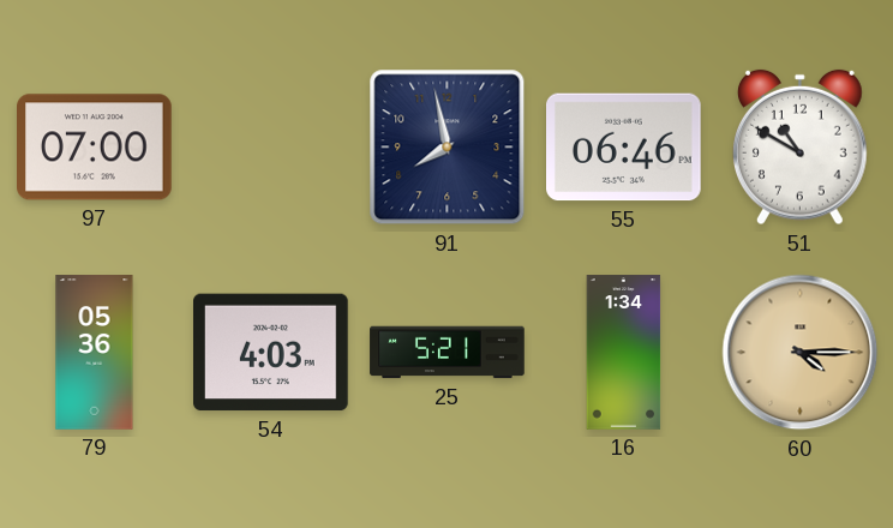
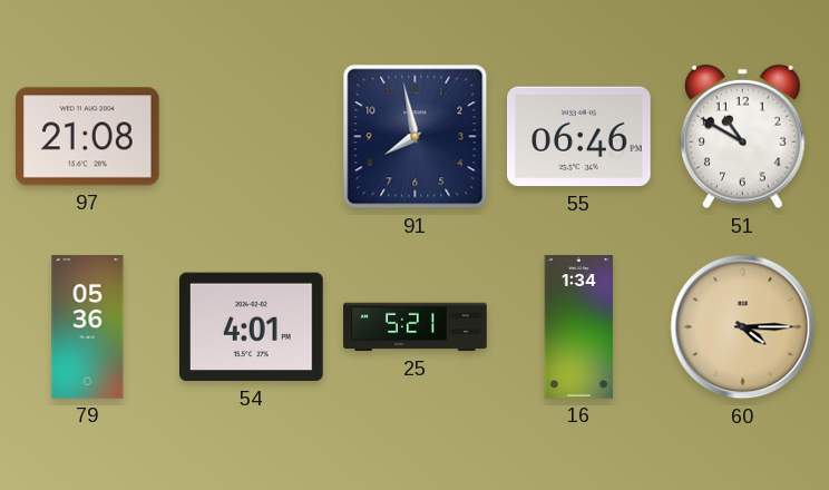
97: 07:00 -> 21:08
54: 4:03 -> 4:01
